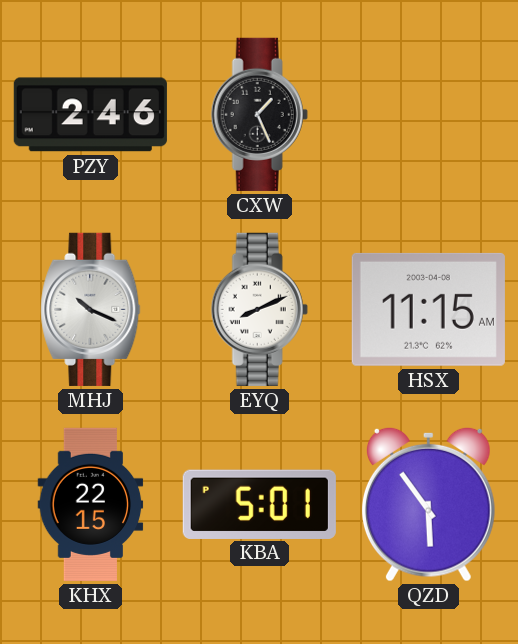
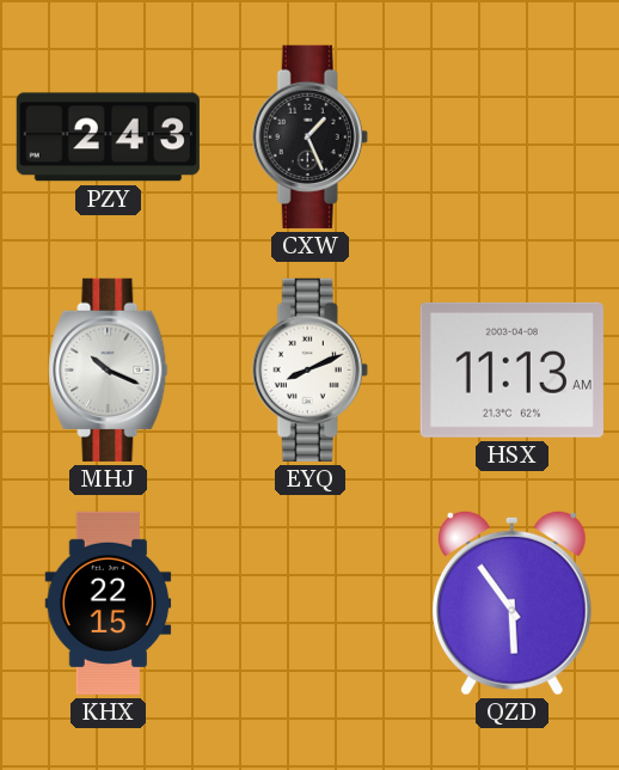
PZY: 2:46 -> 2:43
HSX: 11:15 -> 11:13
KBA: 5:01 -> none
